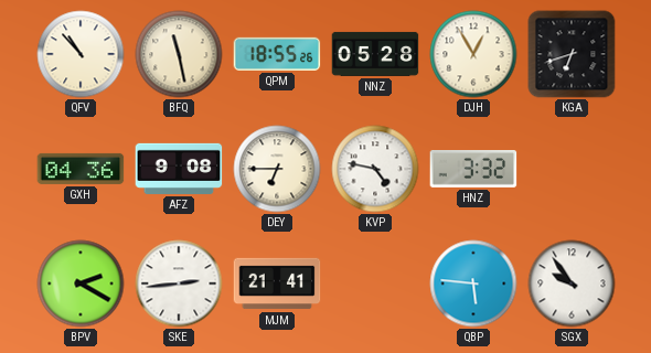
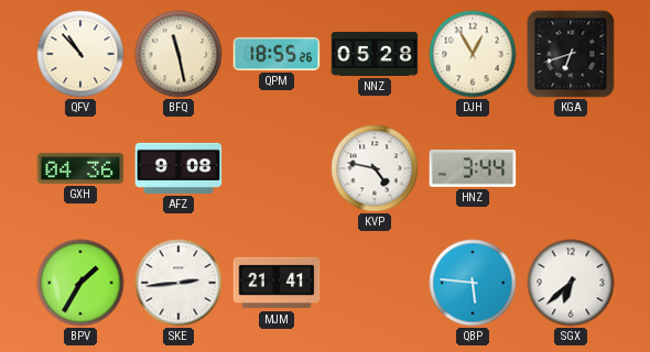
DEY: 6:45 -> none
HNZ: 3:32 -> 3:44
BPV: 2:20 -> 1:35
SGX: 9:54 -> 6:38
